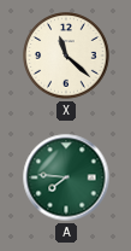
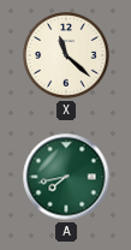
A: 7:46 -> 7:43
